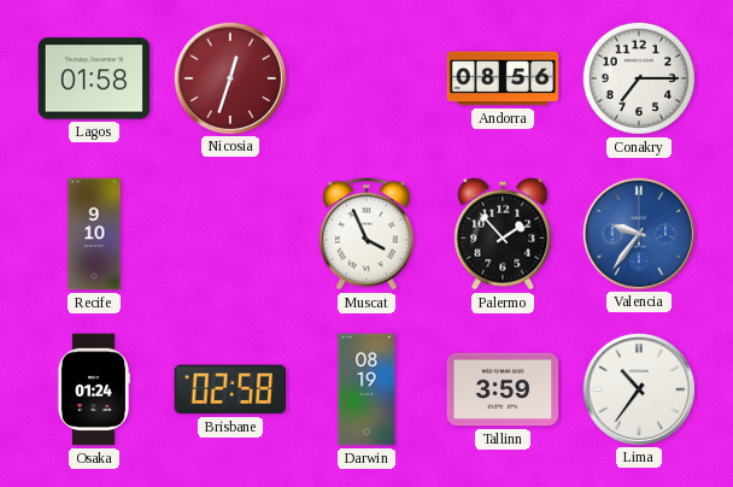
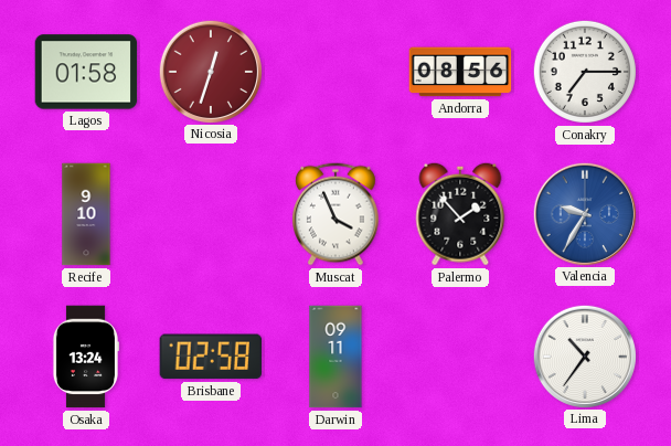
Valencia: 9:36 -> 9:35
Osaka: 01:24 -> 13:24
Darwin: 08:19 -> 09:11
Tallinn: 3:59 -> none
